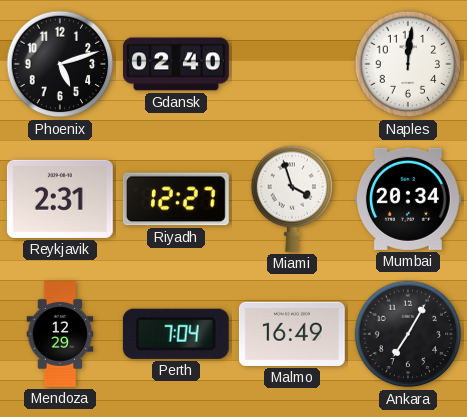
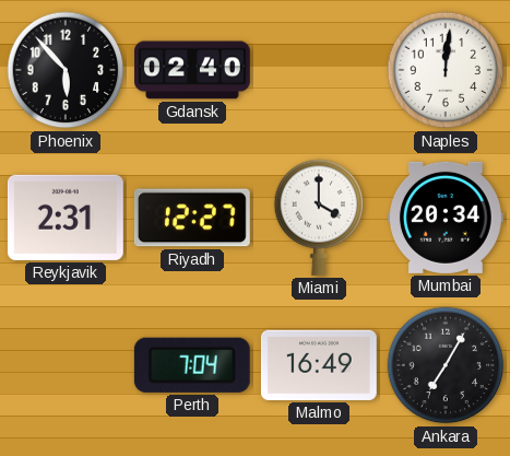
Phoenix: 5:12 -> 5:53
Miami: 3:57 -> 4:00
Mendoza: 12:29 -> none
